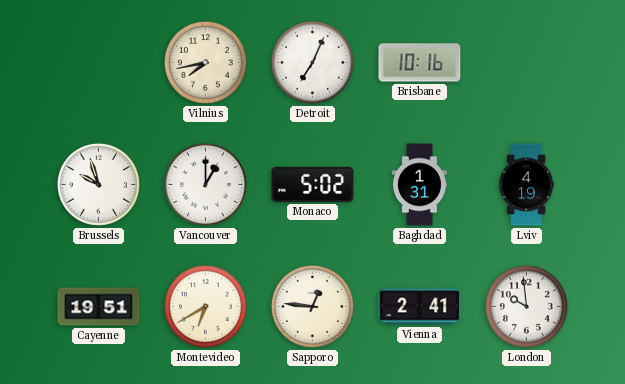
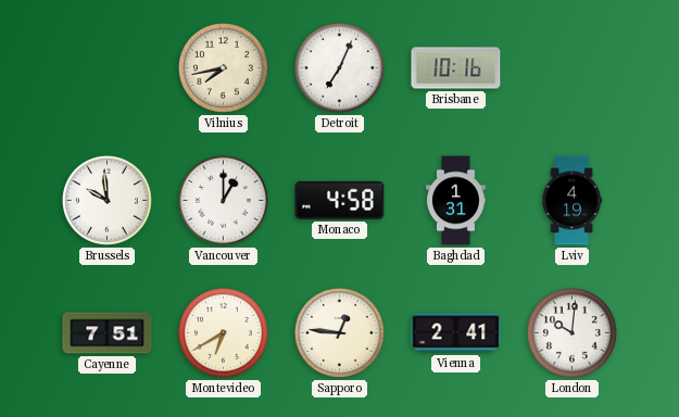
Brussels: 9:57 -> 9:59
Monaco: 5:02 -> 4:58
Cayenne: 19:51 -> 7:51
London: 9:59 -> 10:01
